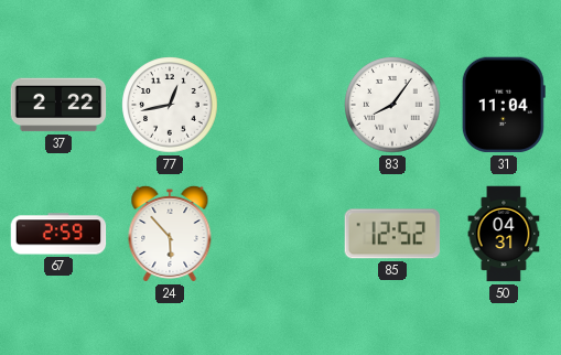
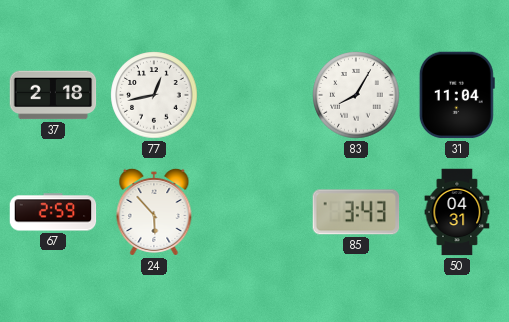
37: 2:22 -> 2:18
83: 8:06 -> 8:05
85: 12:52 -> 3:43
